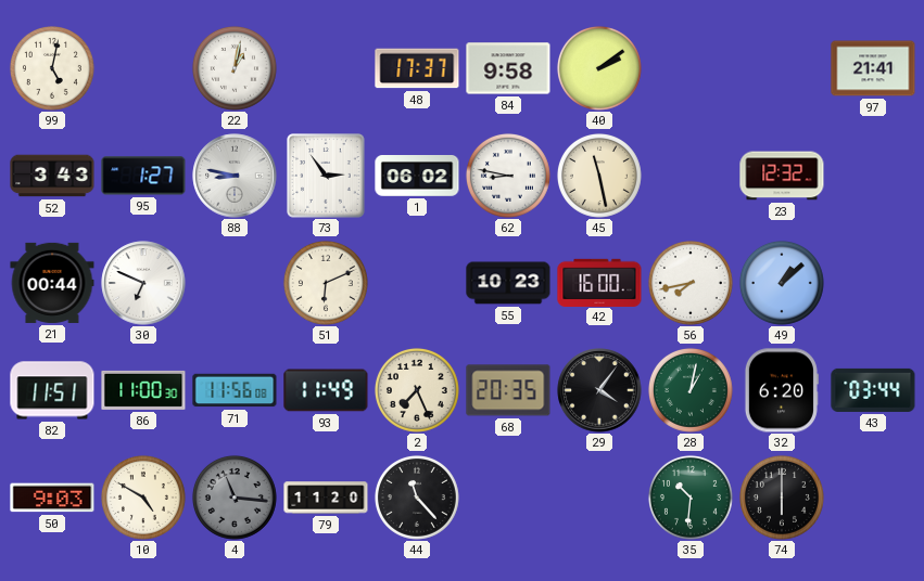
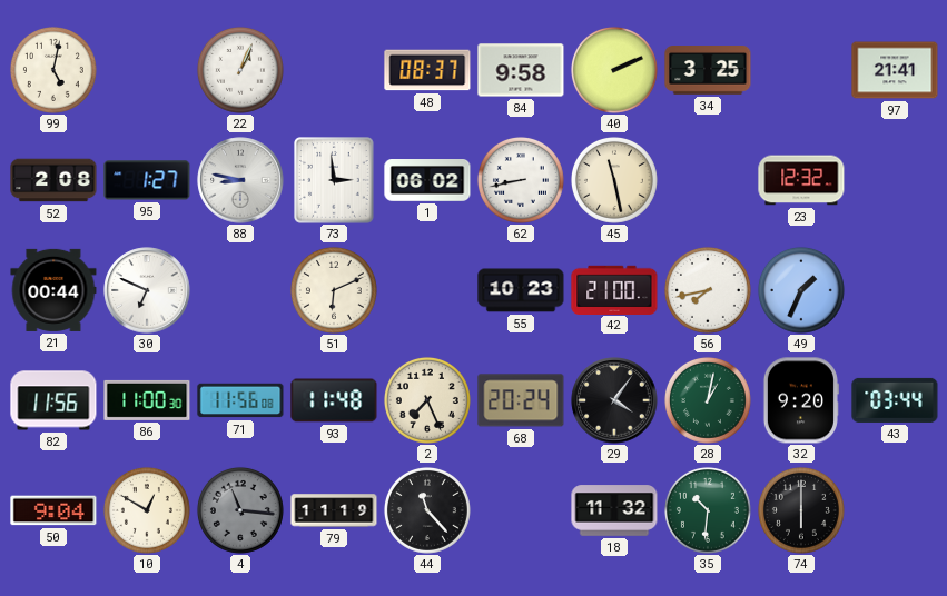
22: 1:02 -> 1:04
48: 17:37 -> 08:37
40: 2:09 -> 2:11
34: none -> 3:25
52: 3:43 -> 2:08
73: 2:54 -> 2:59
62: 8:47 -> 8:43
42: 16:00 -> 21:00
49: 1:08 -> 1:34
82: 11:51 -> 11:56
93: 11:49 -> 11:48
68: 20:35 -> 20:24
32: 6:20 -> 9:20
50: 9:03 -> 9:04
10: 4:50 -> 12:50
79: 11:20 -> 11:19
18: none -> 11:32
